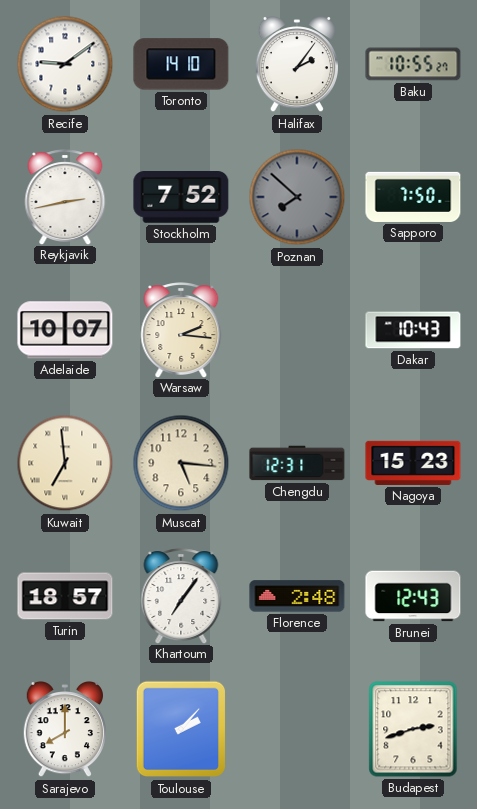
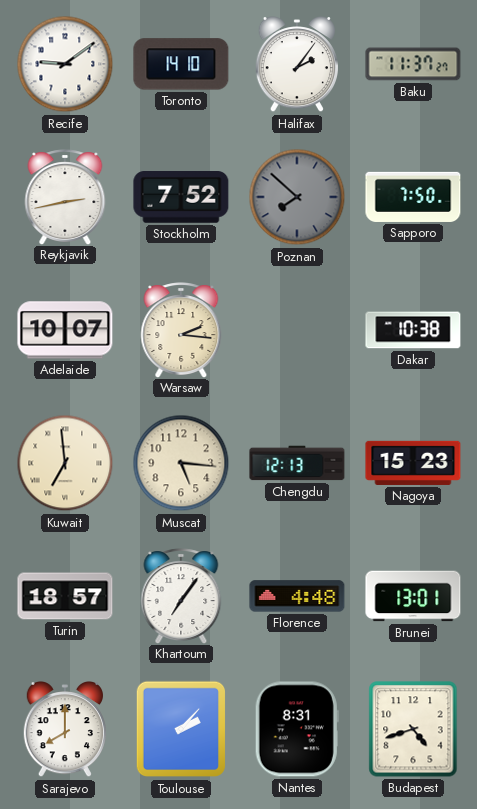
Baku: 10:55 -> 11:37
Dakar: 10:43 -> 10:38
Chengdu: 12:31 -> 12:13
Florence: 2:48 -> 4:48
Brunei: 12:43 -> 13:01
Nantes: none -> 8:31
Budapest: 2:42 -> 4:42
